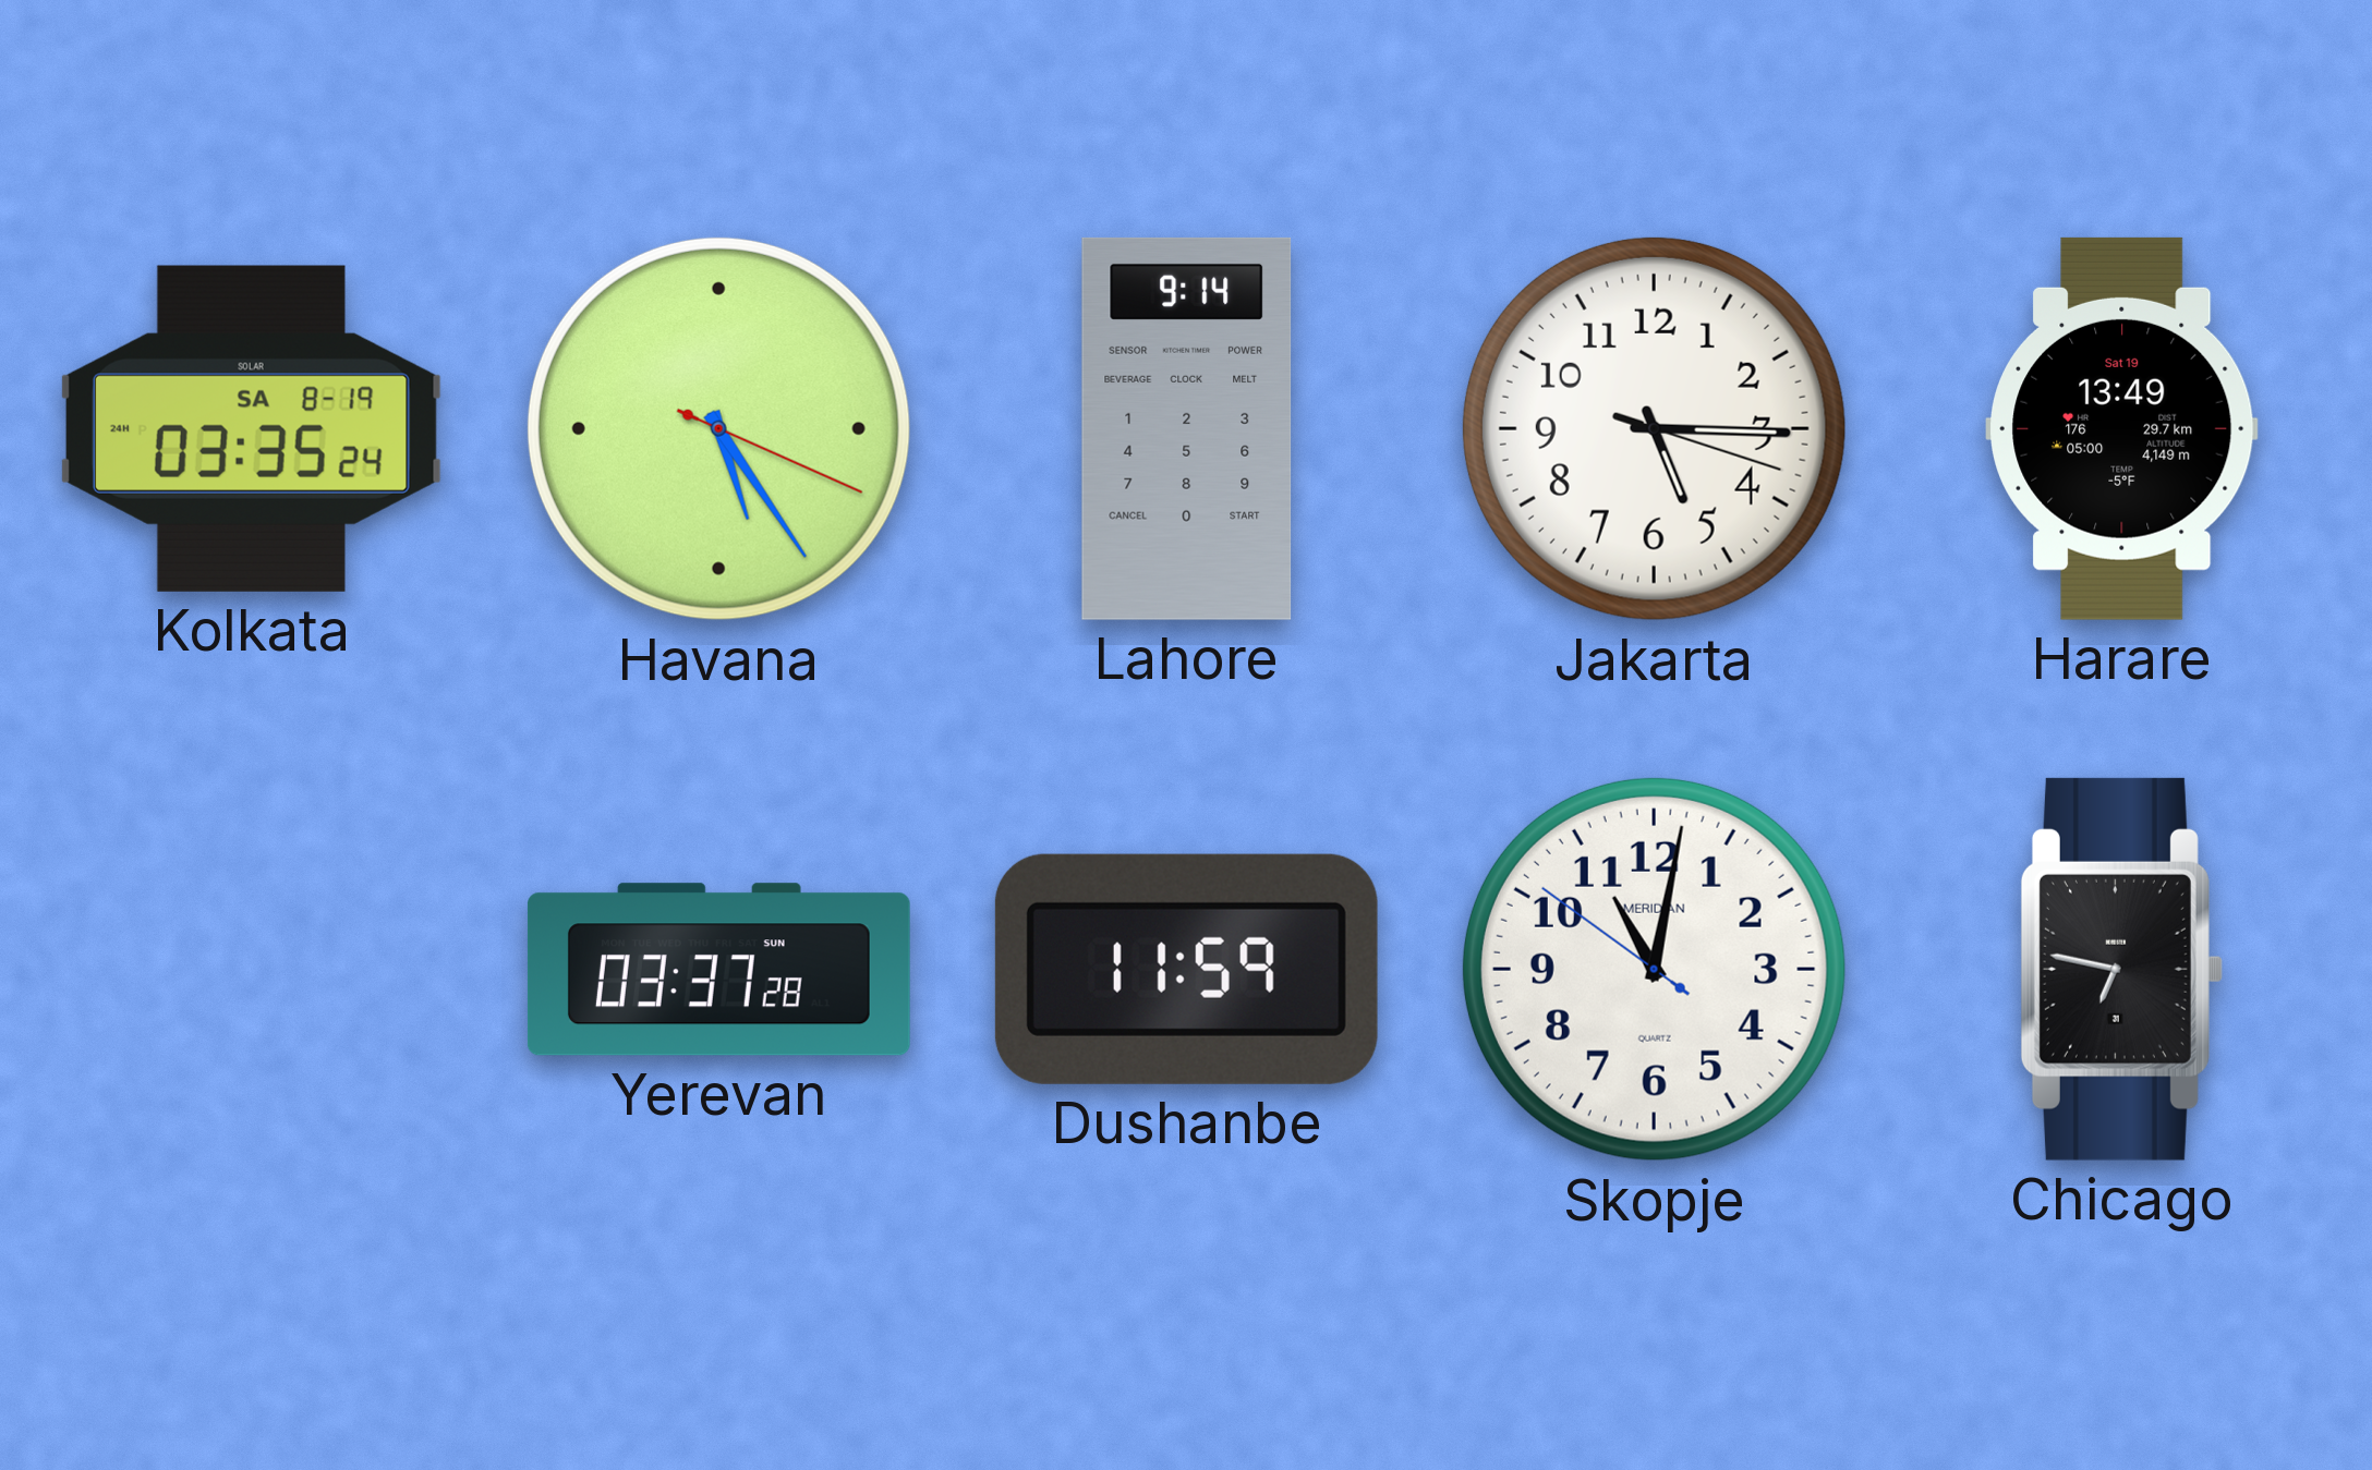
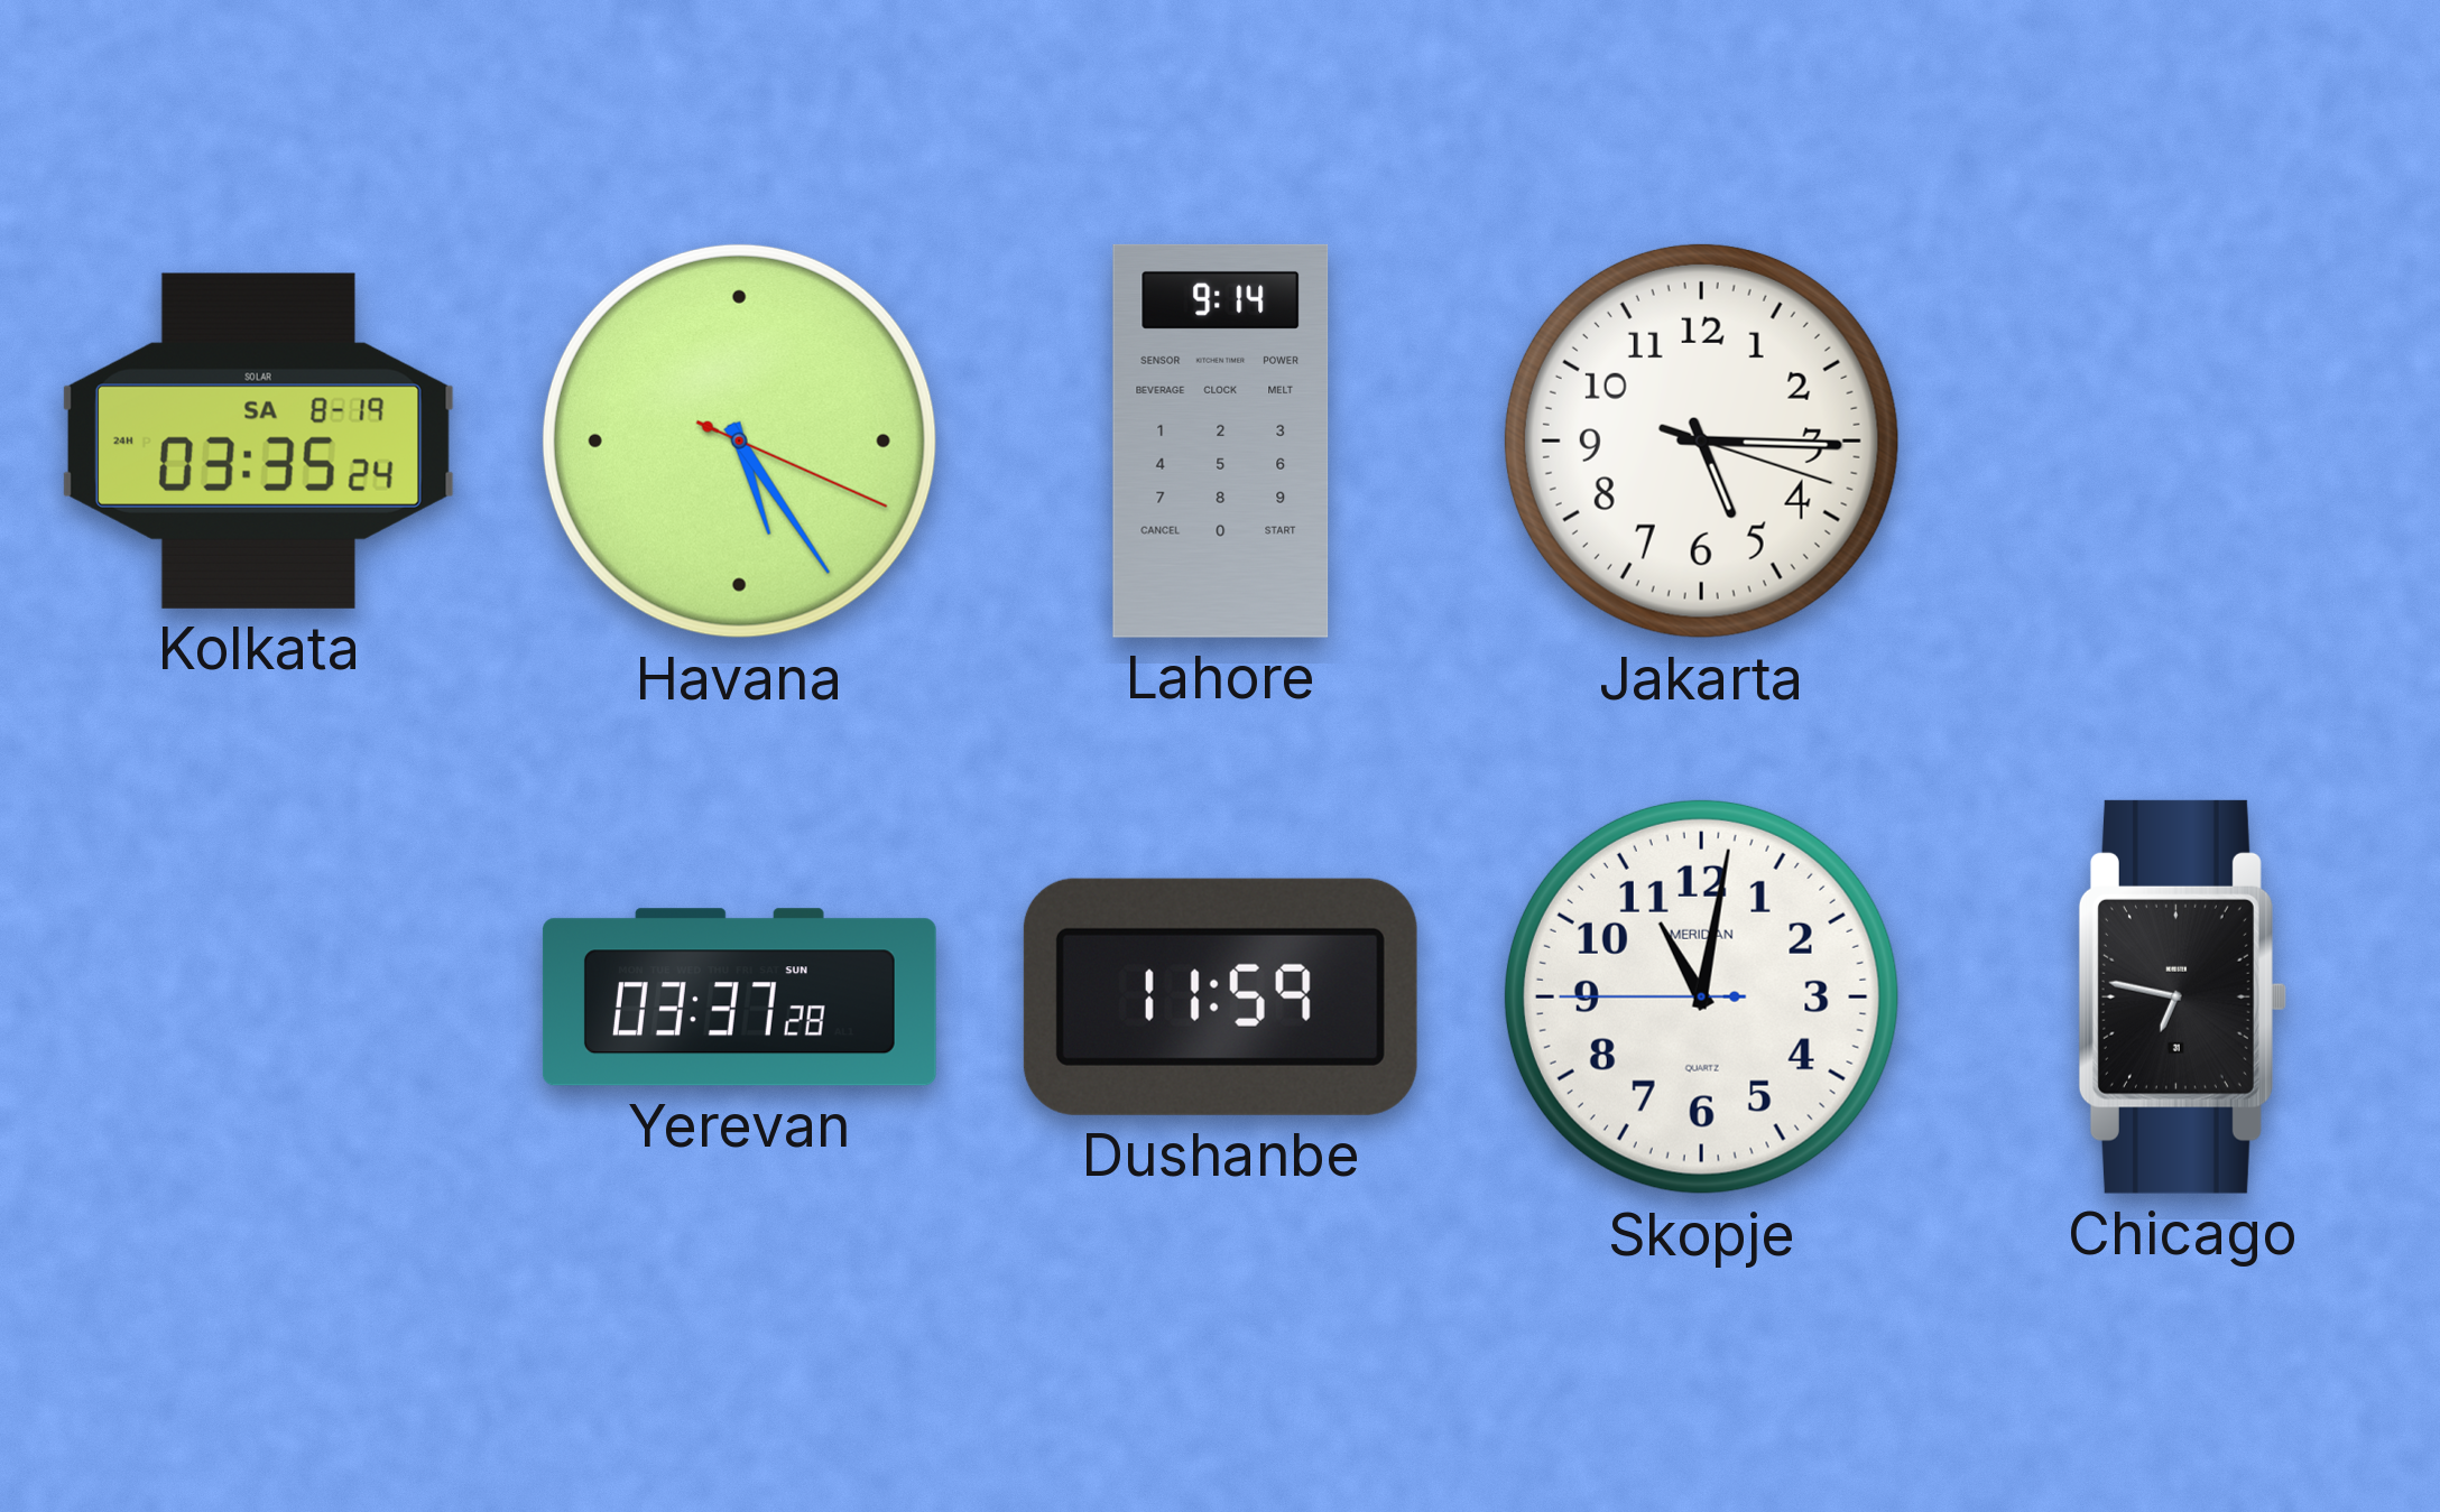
Harare: 13:49 -> none
Skopje: 11:01:51 -> 11:01:45
